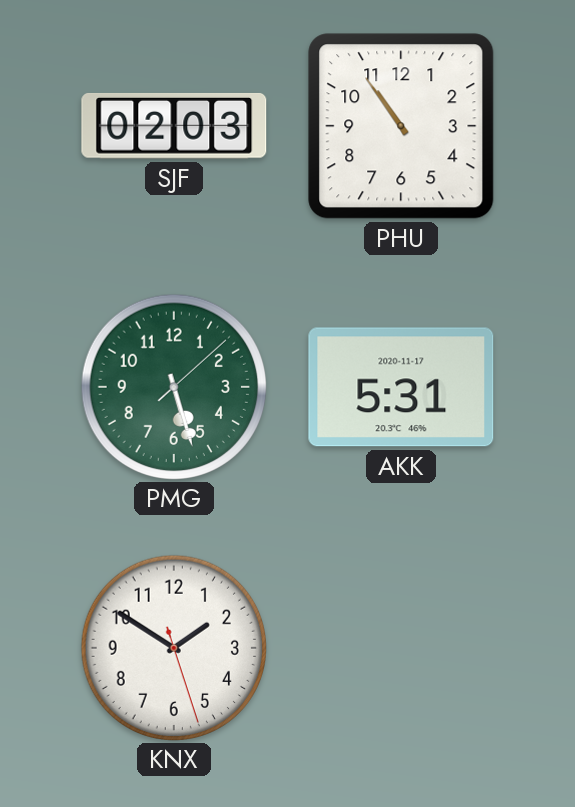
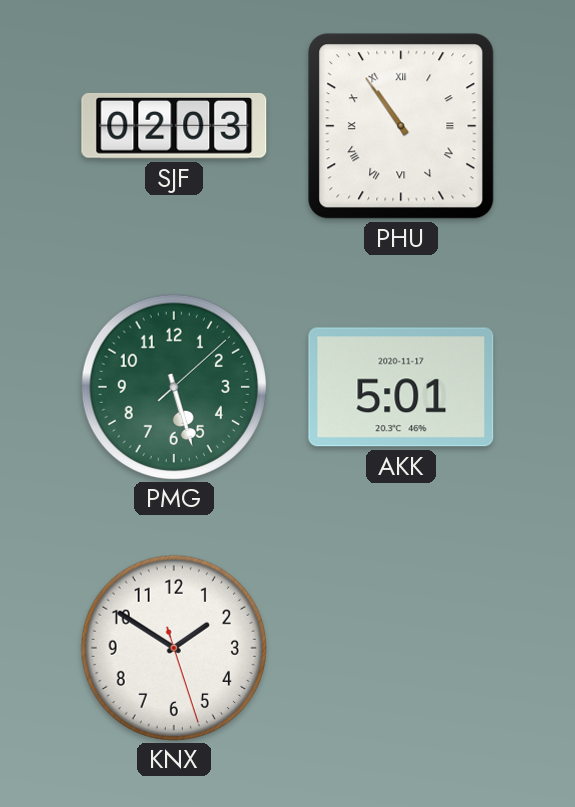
PHU numerals: Arabic -> Roman
AKK: 5:31 -> 5:01
